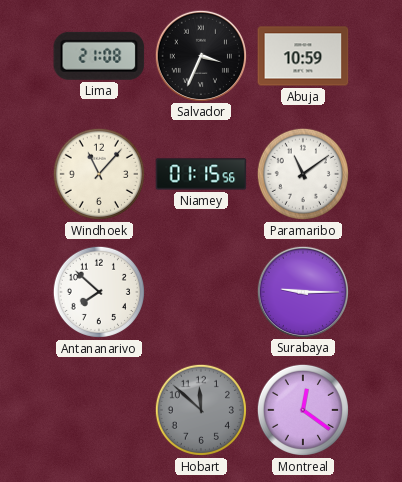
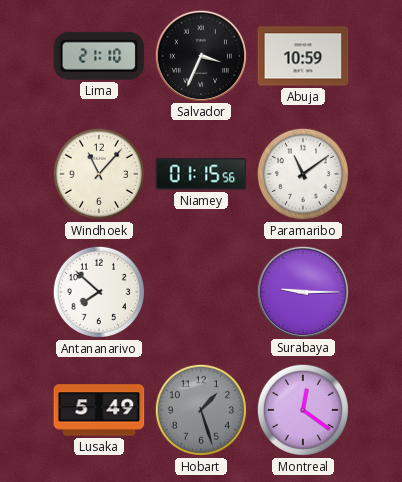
Lima: 21:08 -> 21:10
Lusaka: none -> 5:49
Hobart: 11:52 -> 1:27
